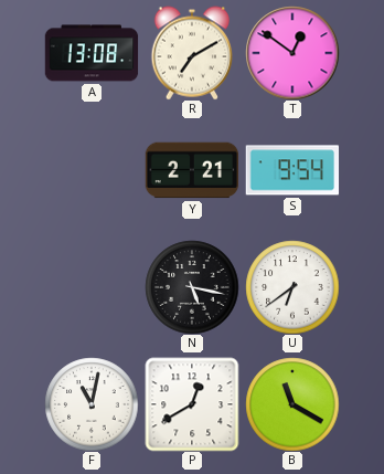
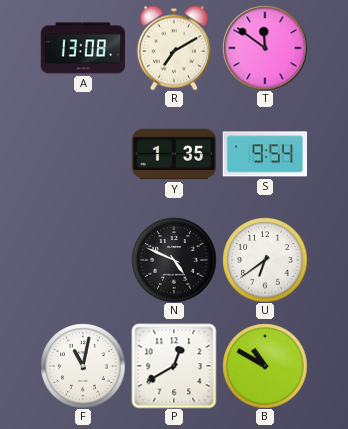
T: 12:51 -> 11:51
Y: 2:21 -> 1:35
N: 5:17 -> 4:49
B: 11:20 -> 10:50
